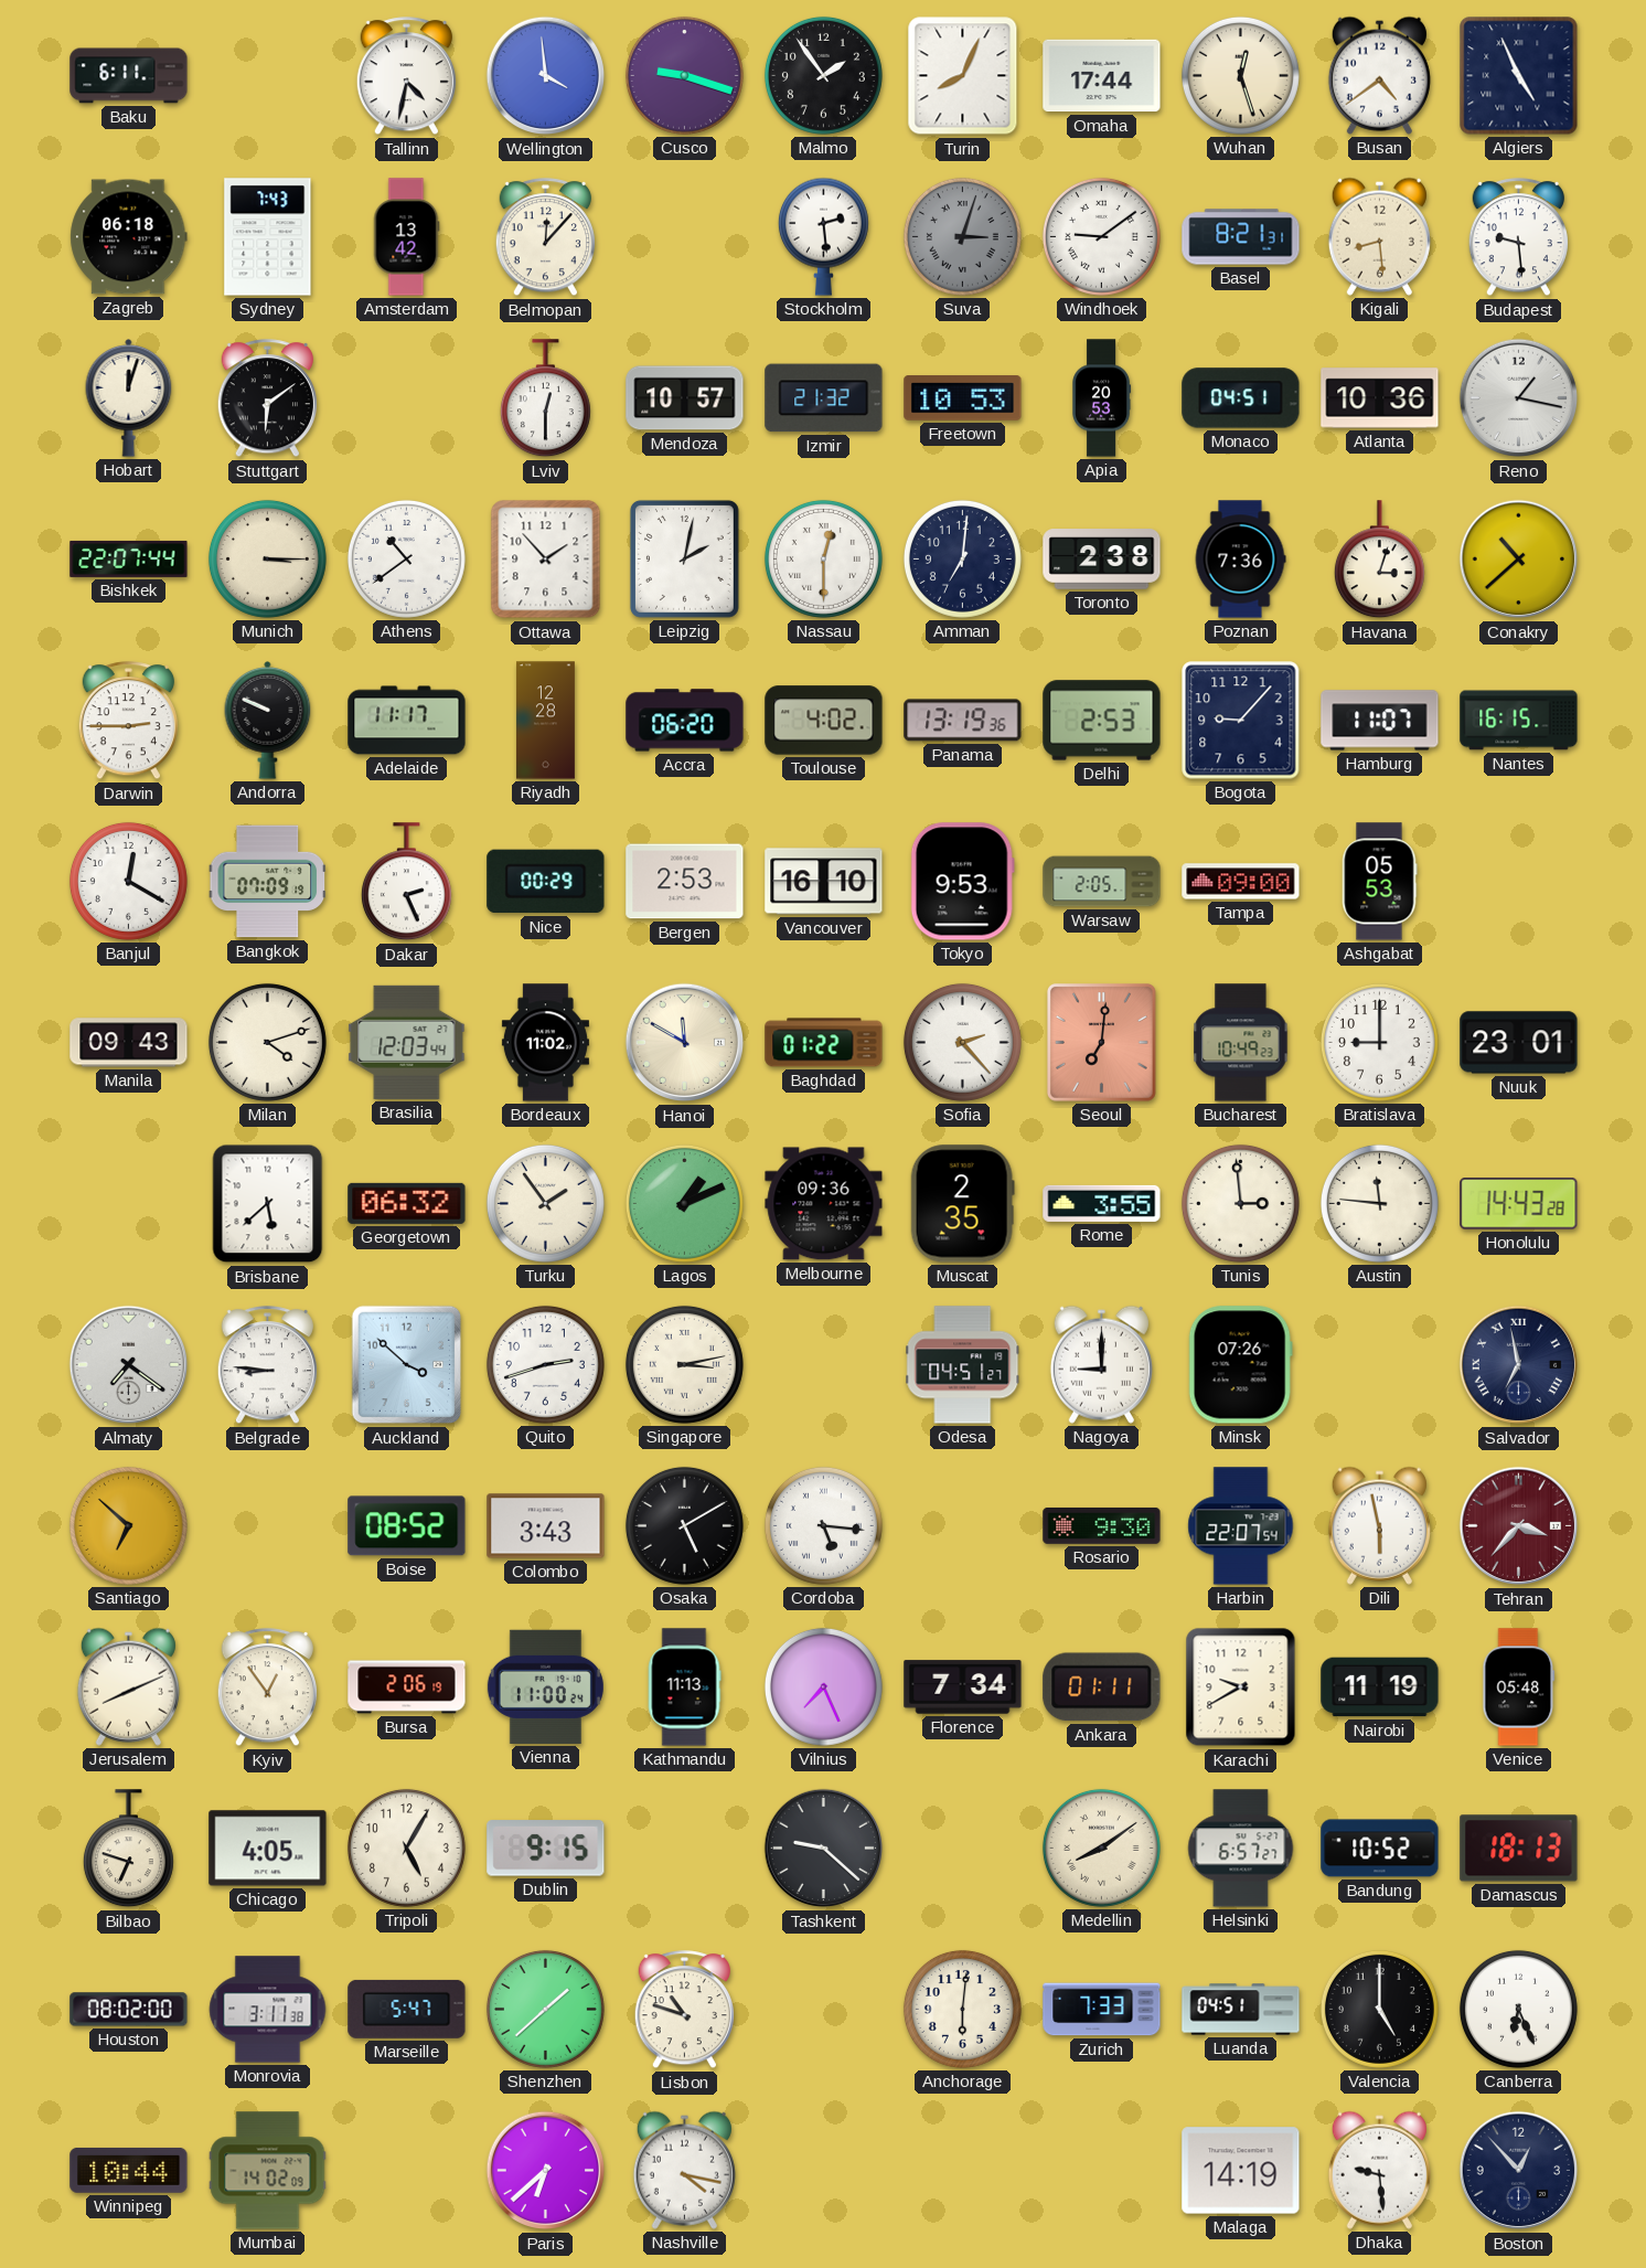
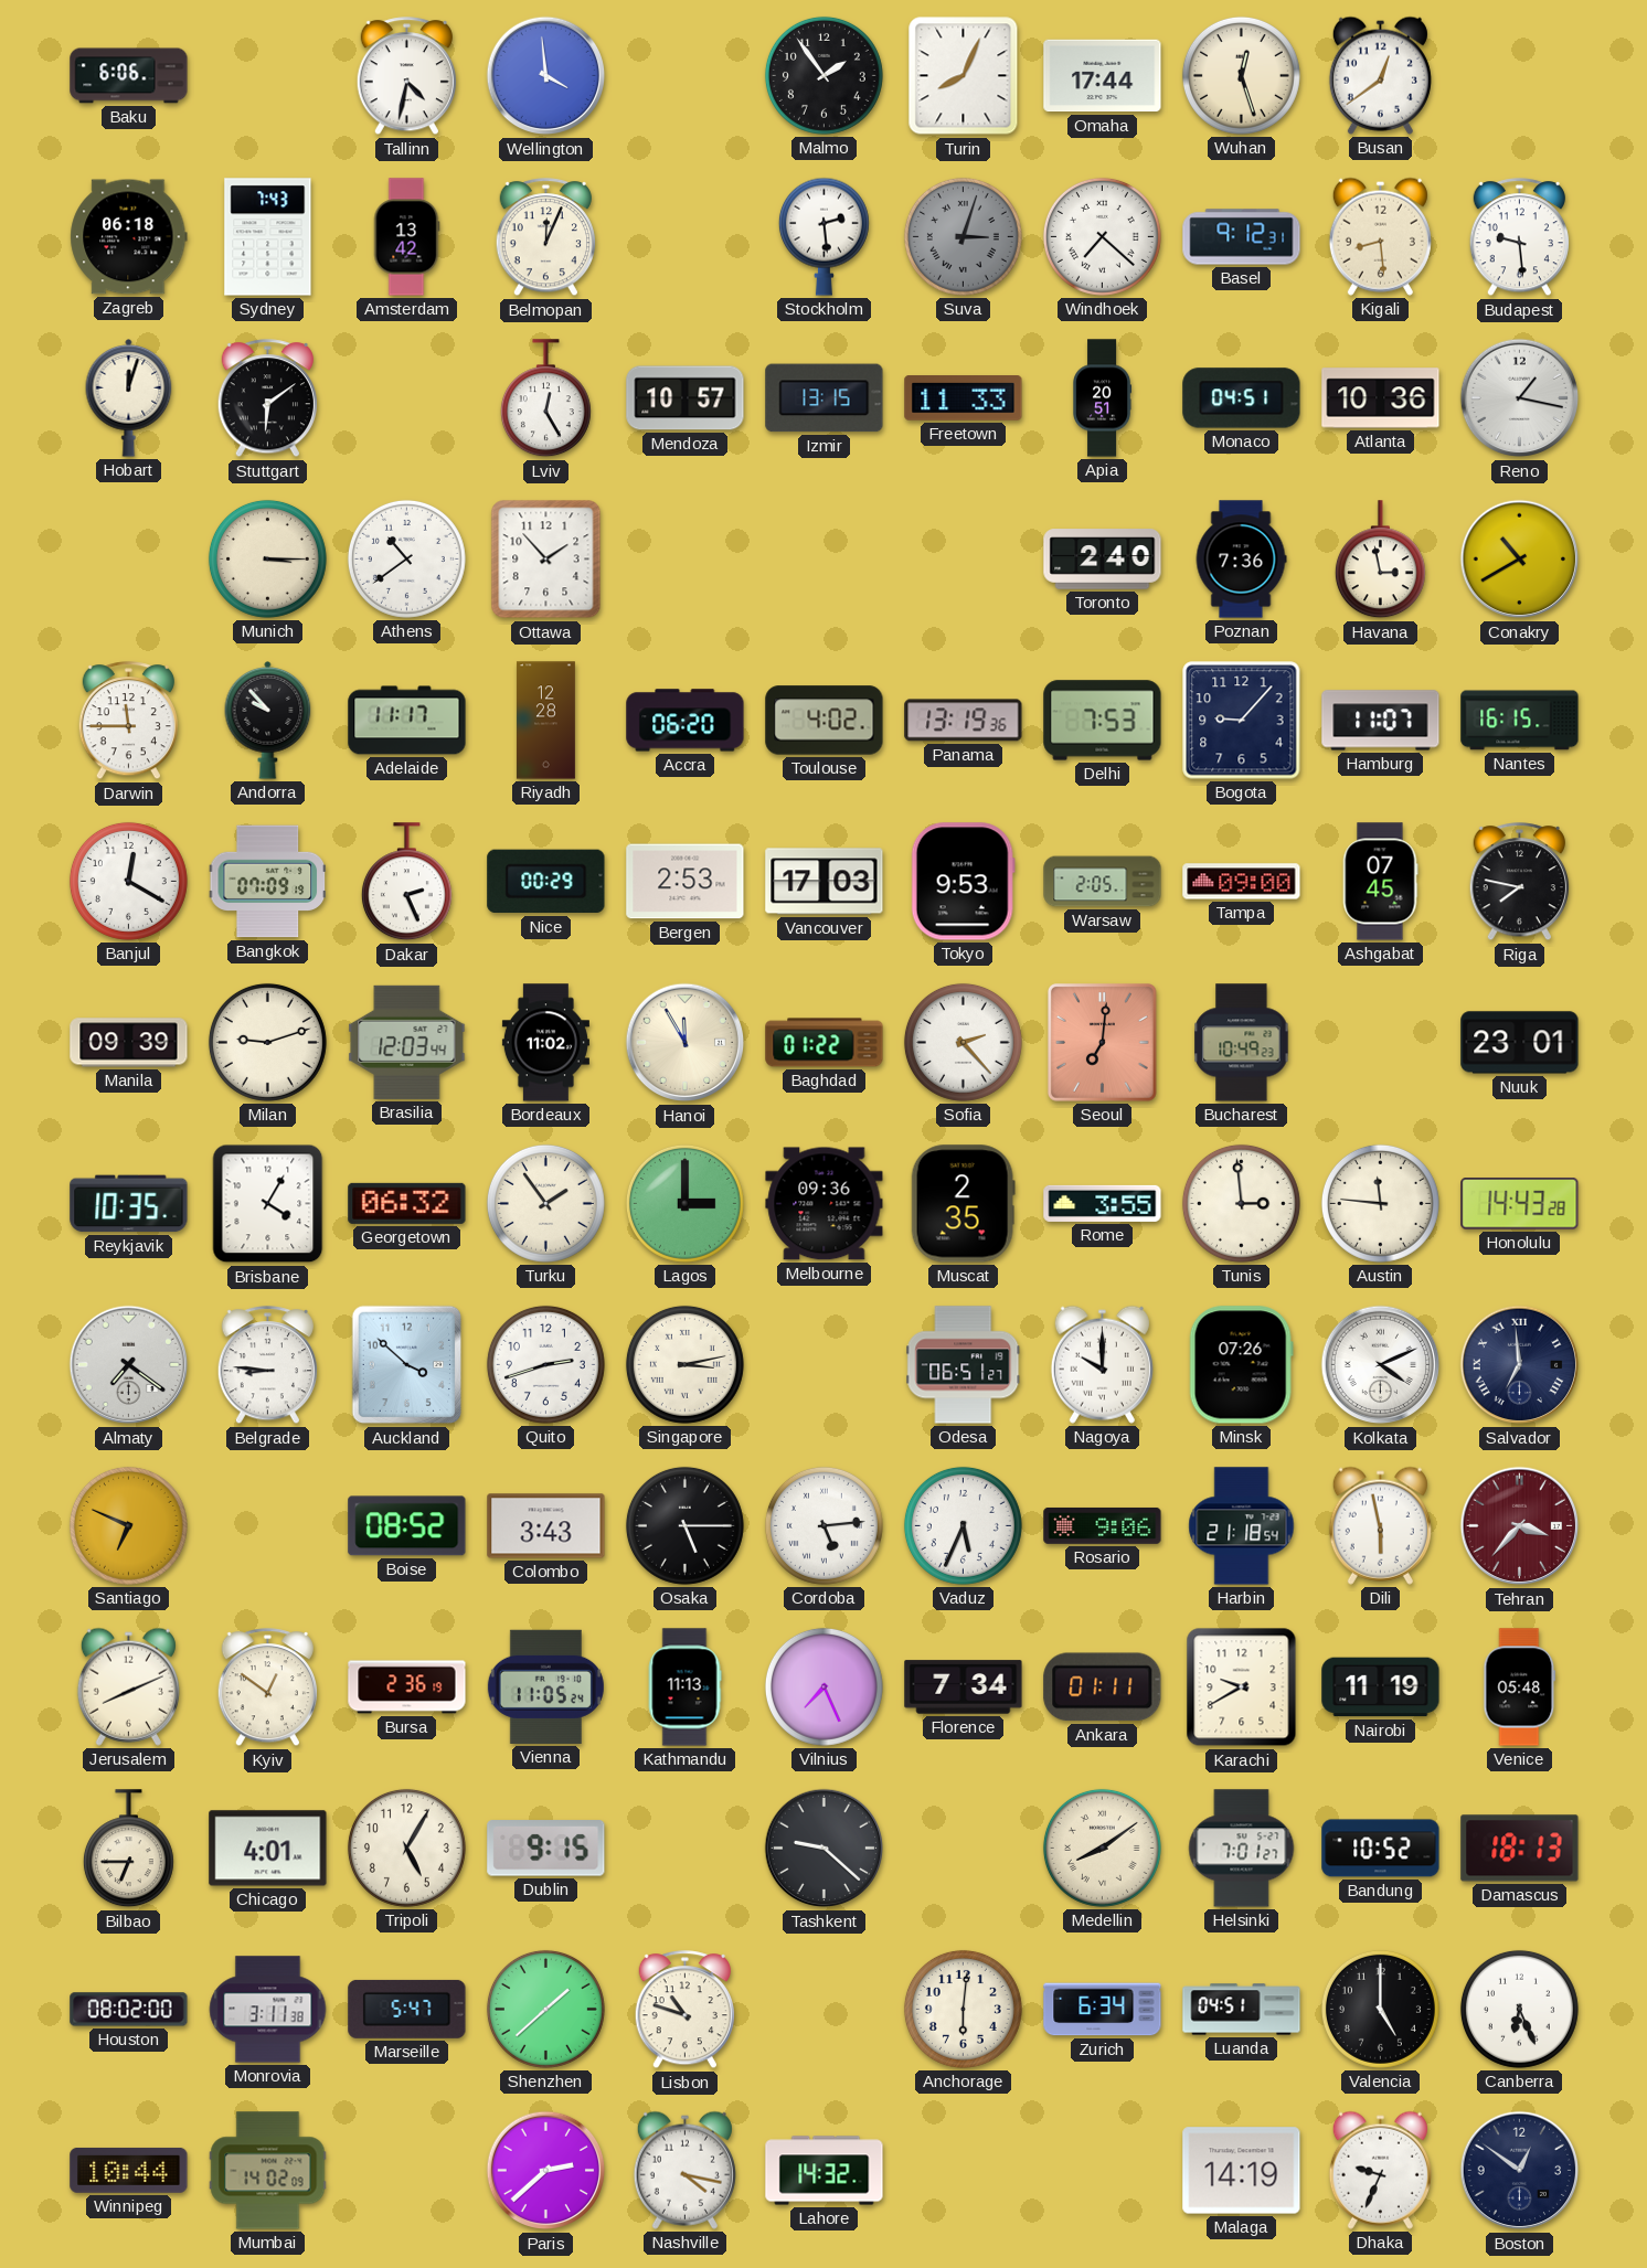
Baku: 6:11 -> 6:06
Cusco: 9:18 -> none
Busan: 4:39 -> 12:39
Algiers: 4:56 -> none
Belmopan: 12:07 -> 12:04
Windhoek: 9:09 -> 7:22
Basel: 8:21 -> 9:12
Lviv: 12:30 -> 12:25
Izmir: 21:32 -> 13:15
Freetown: 10:53 -> 11:33
Apia: 20:53 -> 20:51
Bishkek: 22:07 -> none
Leipzig: 2:02 -> none
Nassau: 12:30 -> none
Amman: 7:01 -> none
Toronto: 2:38 -> 2:40
Havana: 3:03 -> 2:58
Conakry: 10:38 -> 10:40
Darwin: 2:45 -> 11:45
Andorra: 9:49 -> 9:53
Delhi: 2:53 -> 7:53
Vancouver: 16:10 -> 17:03
Ashgabat: 05:53 -> 07:45
Riga: none -> 7:47
Manila: 09:43 -> 09:39
Milan: 4:12 -> 9:12
Hanoi: 11:50 -> 11:55
Bratislava: 9:00 -> none
Reykjavik: none -> 10:35
Brisbane: 5:38 -> 4:05
Lagos: 1:11 -> 3:00
Odesa: 04:51 -> 06:51
Nagoya: 9:00 -> 10:00
Kolkata: none -> 4:11
Salvador: 6:58 -> 6:59
Santiago: 6:52 -> 6:49
Osaka: 5:10 -> 5:15
Cordoba: 5:16 -> 5:14
Vaduz: none -> 5:34
Rosario: 9:30 -> 9:06
Harbin: 22:07 -> 21:18
Kyiv: 12:54 -> 12:51
Bursa: 2:06 -> 2:36
Vienna: 11:00 -> 11:05
Bilbao: 6:48 -> 6:45
Chicago: 4:05 -> 4:01
Helsinki: 6:57 -> 7:01
Zurich: 7:33 -> 6:34
Paris: 6:38 -> 2:38
Lahore: none -> 14:32
Dhaka: 9:29 -> 9:34
Boston: 12:53 -> 12:51
